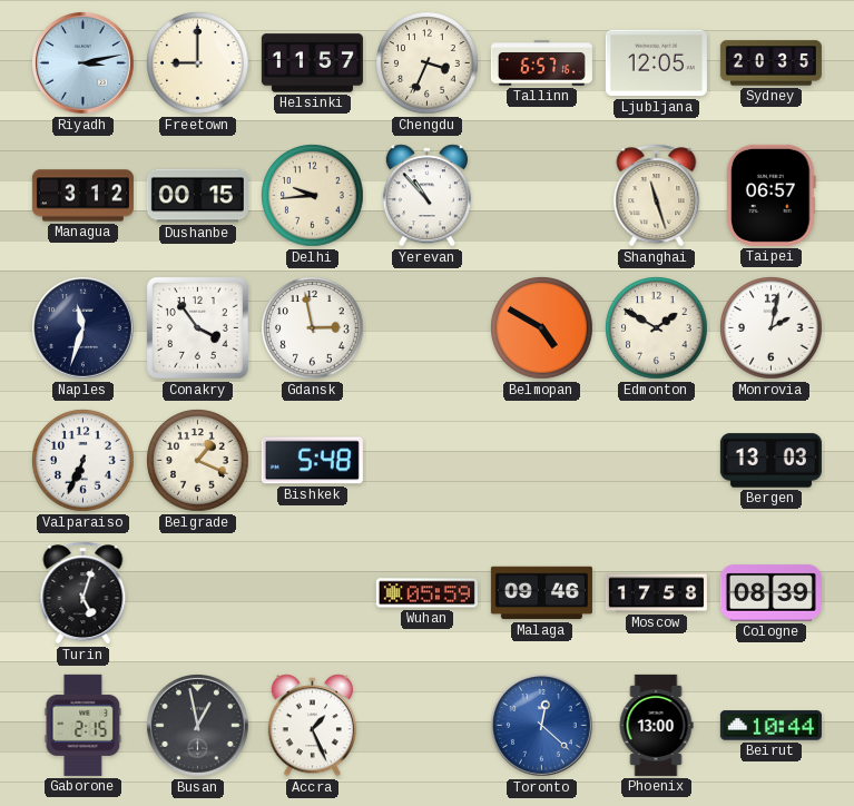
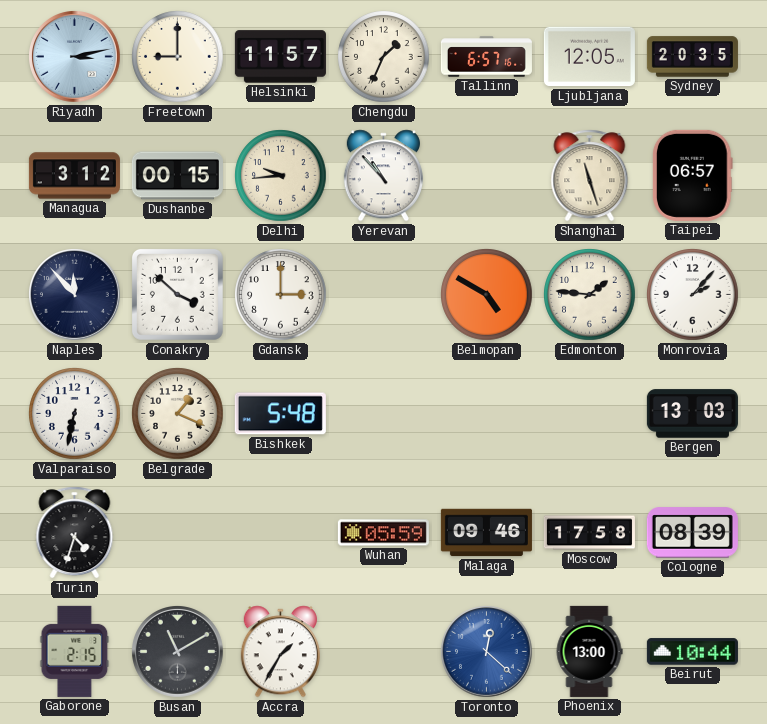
Chengdu: 3:34 -> 1:34
Naples: 11:33 -> 11:53
Conakry: 3:54 -> 3:52
Gdansk: 2:58 -> 3:00
Edmonton: 1:50 -> 1:46
Monrovia: 2:02 -> 2:07
Valparaiso: 6:34 -> 6:32
Turin: 5:03 -> 4:33
Busan: 12:58 -> 11:10
Accra: 1:26 -> 1:35
